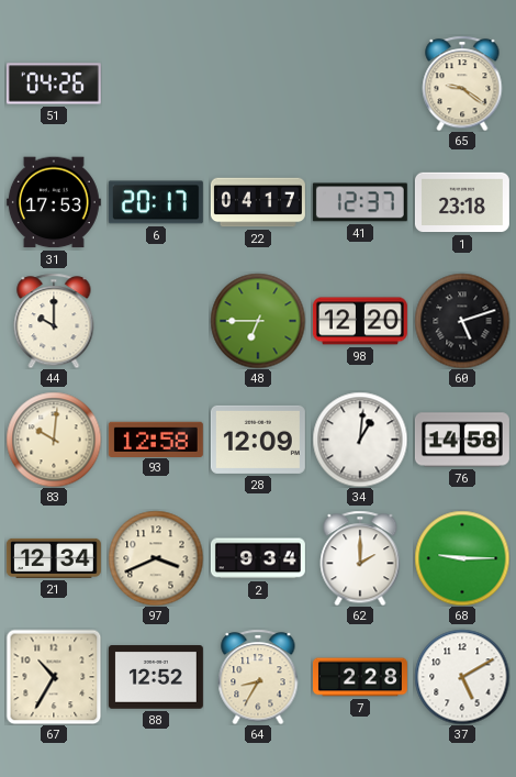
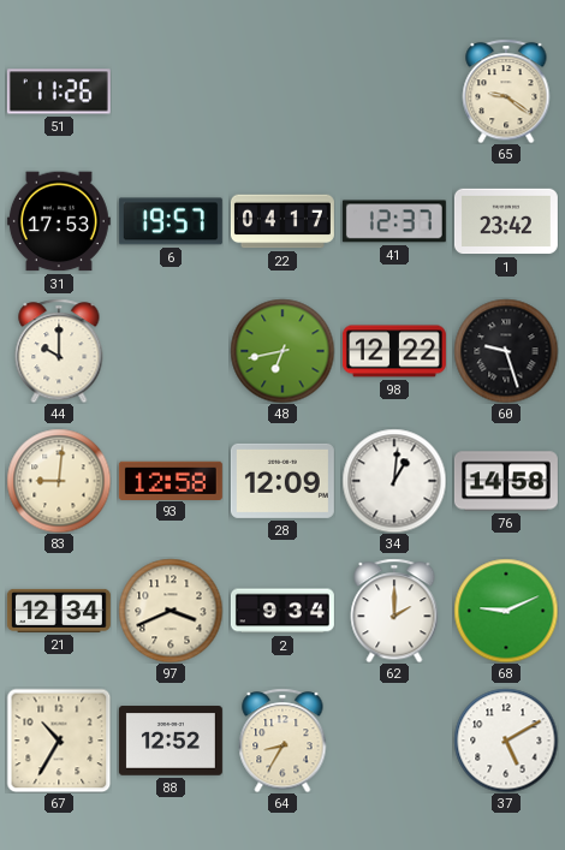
51: 04:26 -> 11:26
6: 20:17 -> 19:57
1: 23:18 -> 23:42
48: 6:45 -> 6:43
98: 12:20 -> 12:22
60: 5:12 -> 9:27
83: 10:01 -> 9:01
68: 9:15 -> 9:11
7: 2:28 -> none
